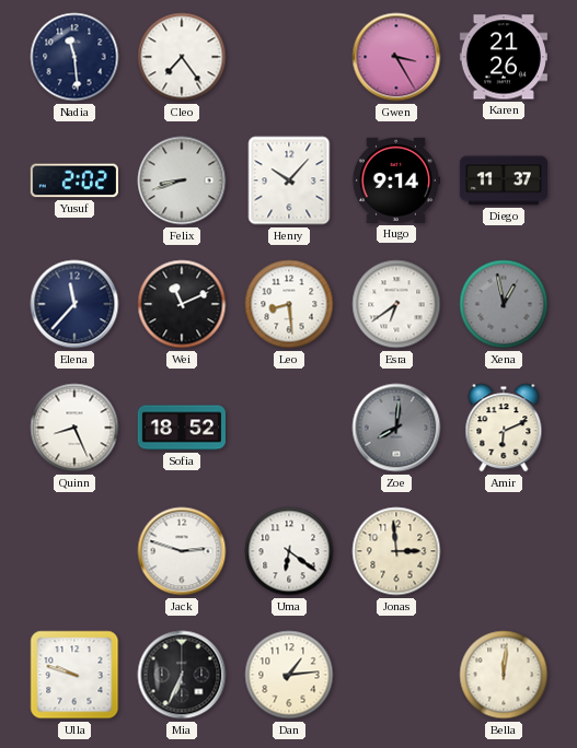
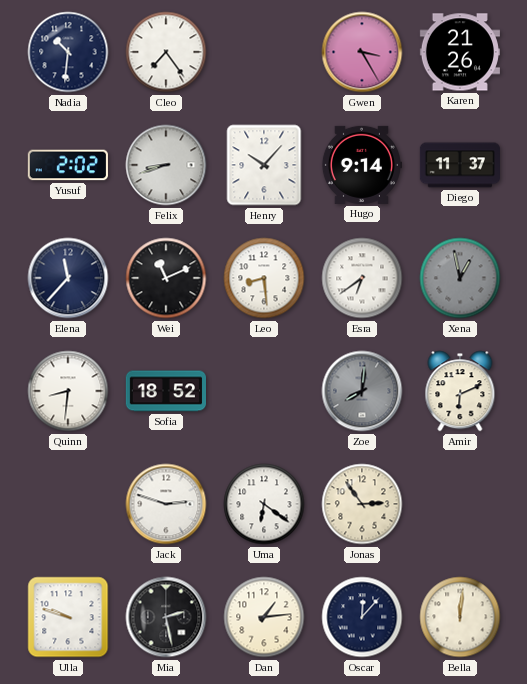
Nadia: 11:29 -> 10:31
Quinn: 8:26 -> 8:31
Jonas: 2:59 -> 2:54
Mia: 6:34 -> 2:28
Oscar: none -> 12:07
